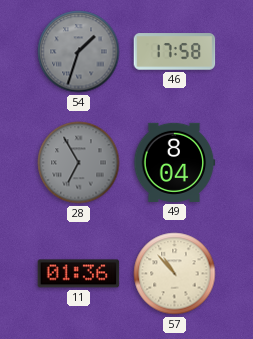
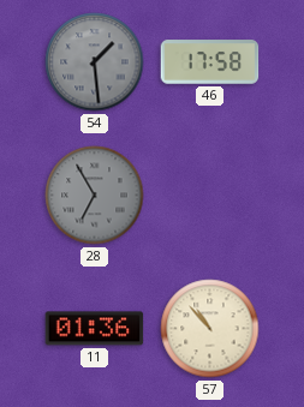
54: 1:33 -> 1:29
49: 8:04 -> none
